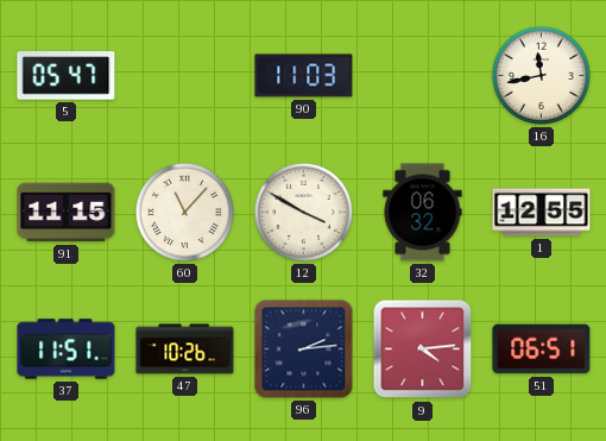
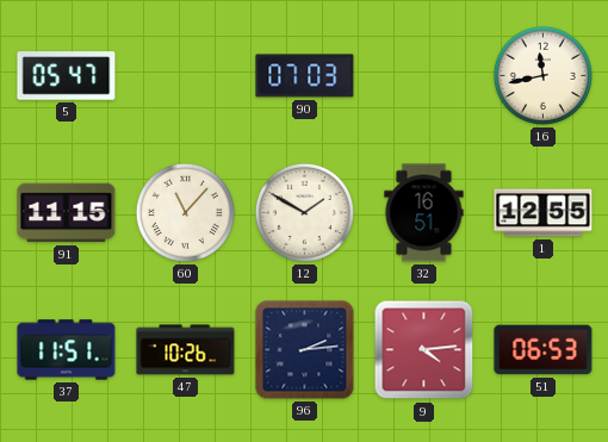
90: 11:03 -> 07:03
12: 3:50 -> 1:50
32: 06:32 -> 16:51
51: 06:51 -> 06:53
